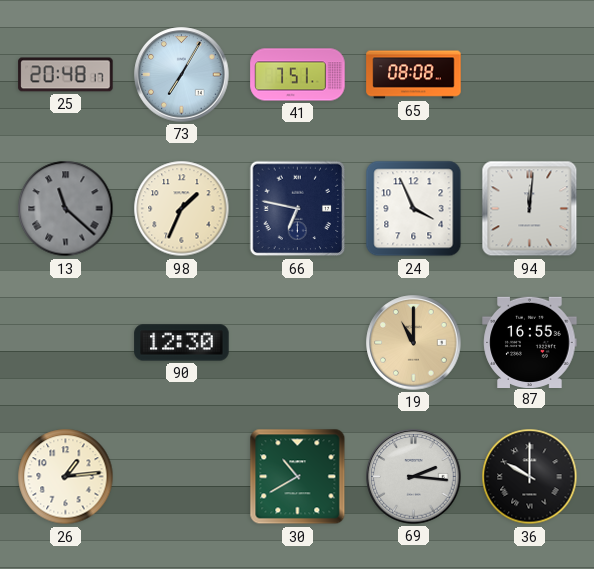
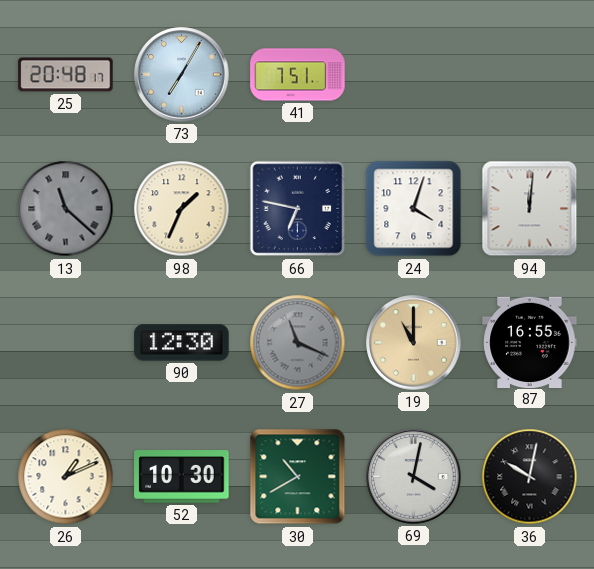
65: 08:08 -> none
24: 3:56 -> 4:03
27: none -> 11:19
26: 1:14 -> 1:11
52: none -> 10:30
69: 2:16 -> 4:02
36: 10:00 -> 10:02
